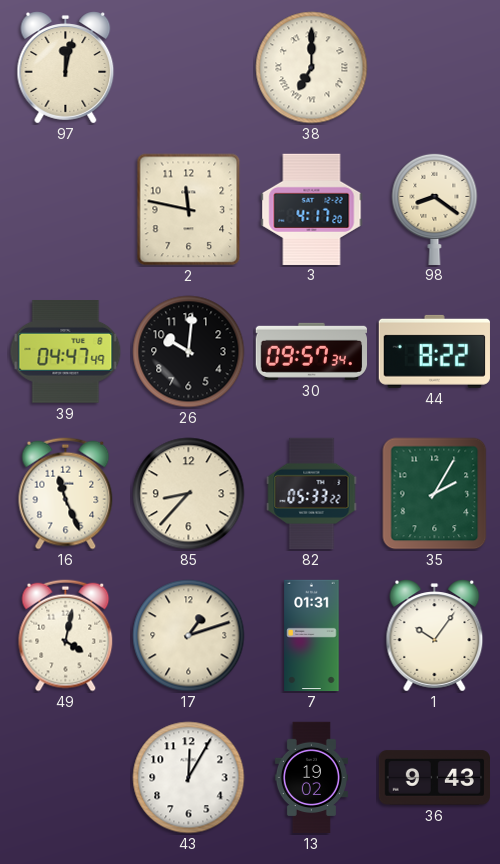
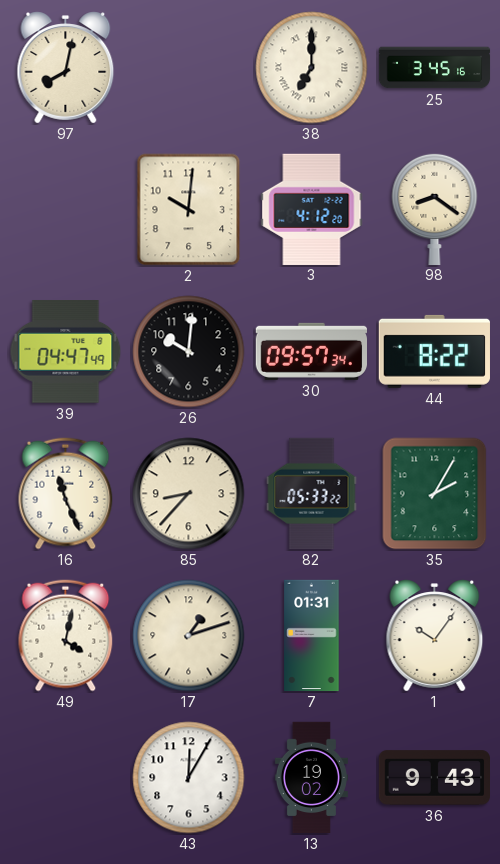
97: 12:02 -> 8:02
25: none -> 3:45
2: 11:47 -> 10:01
3: 4:17 -> 4:12
